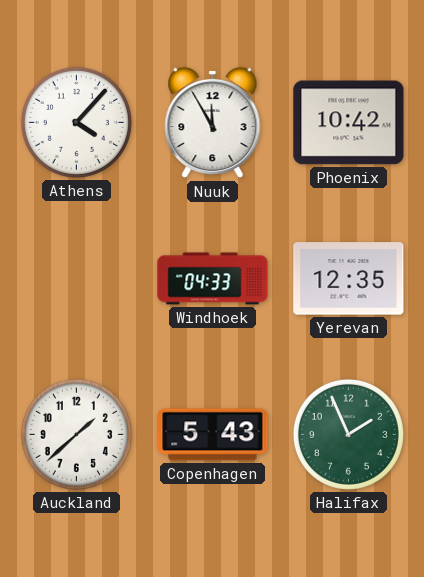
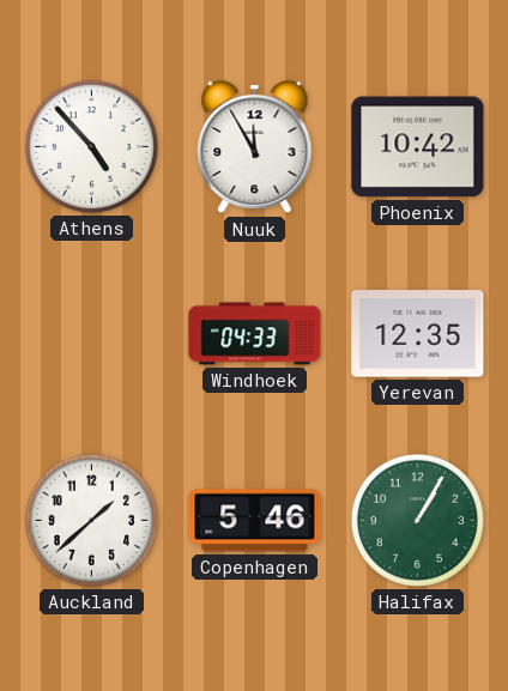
Athens: 4:07 -> 4:53
Copenhagen: 5:43 -> 5:46
Halifax: 1:56 -> 1:05
